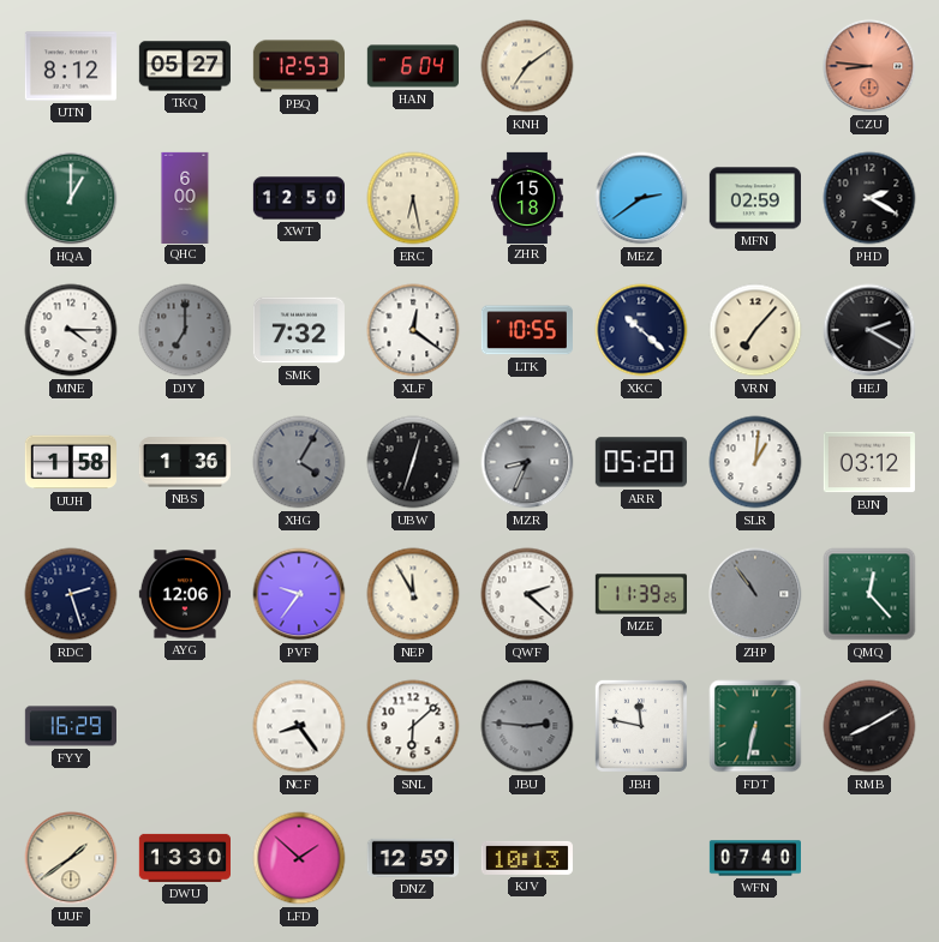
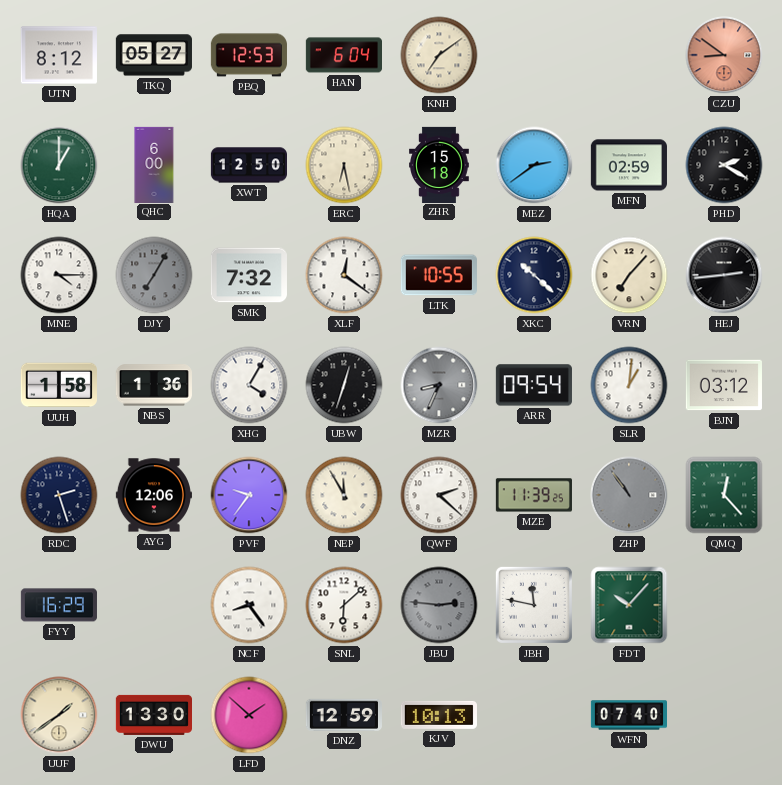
CZU: 8:46 -> 8:51
DJY: 7:00 -> 7:05
HEJ: 2:20 -> 2:44
XHG dial: grey -> white
ARR: 05:20 -> 09:54
FDT: 6:32 -> 10:07
RMB: 8:10 -> none
